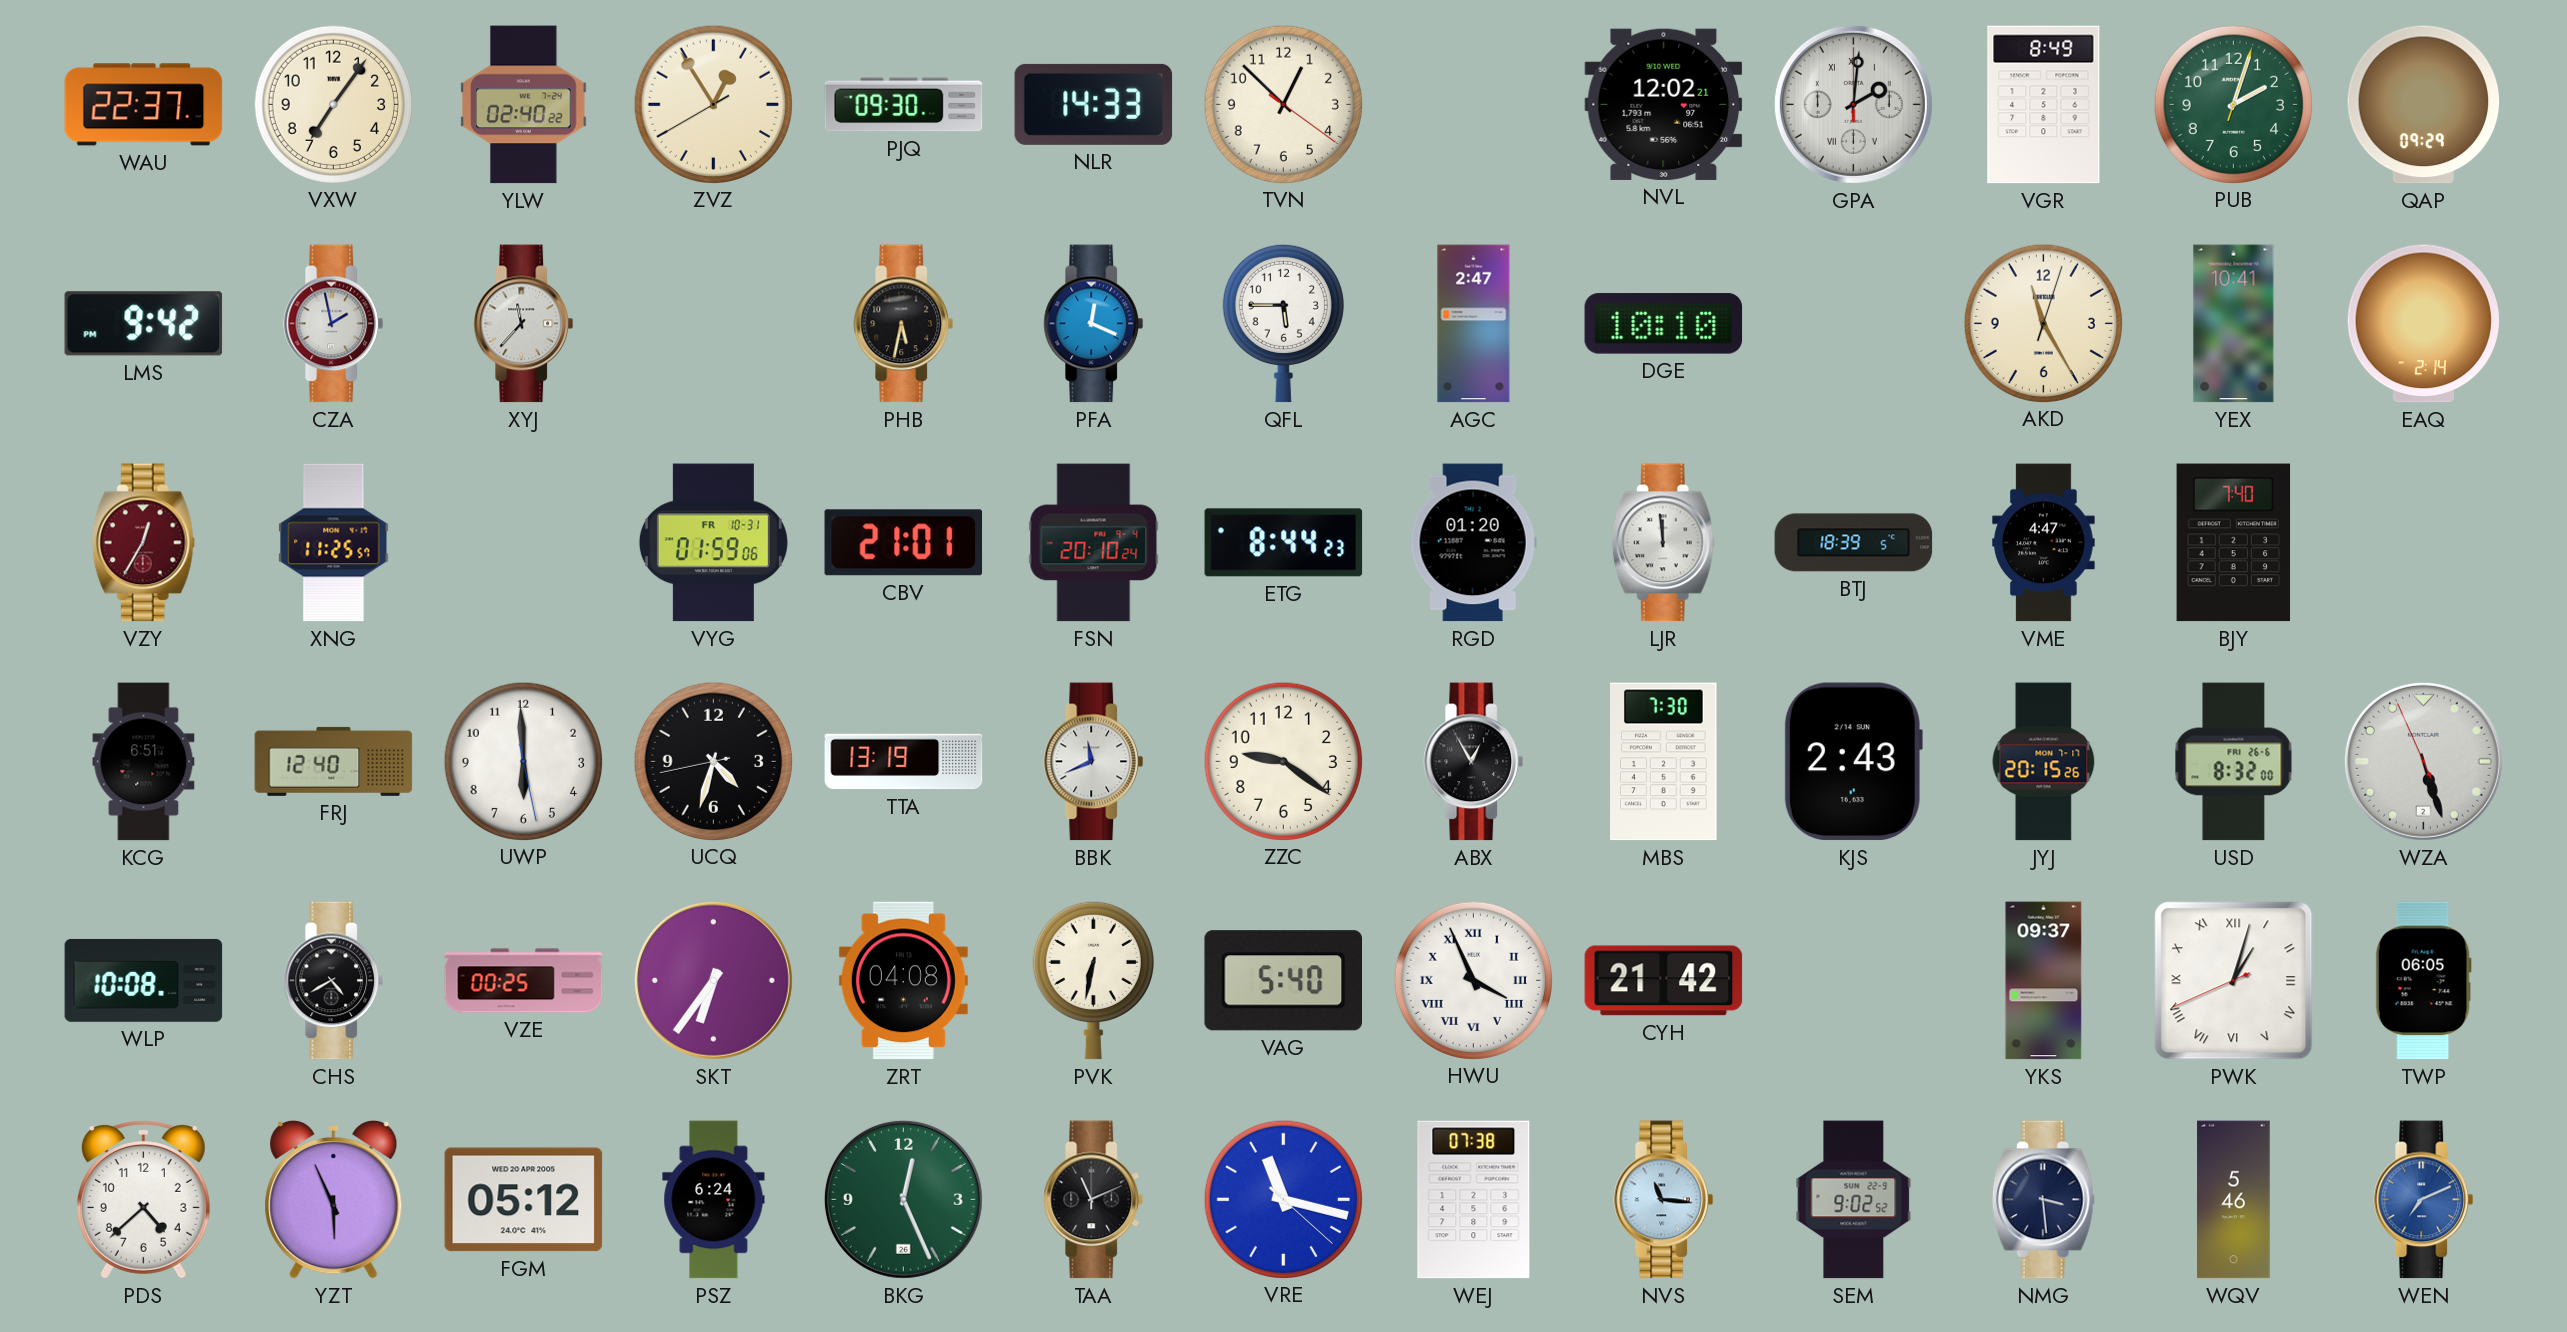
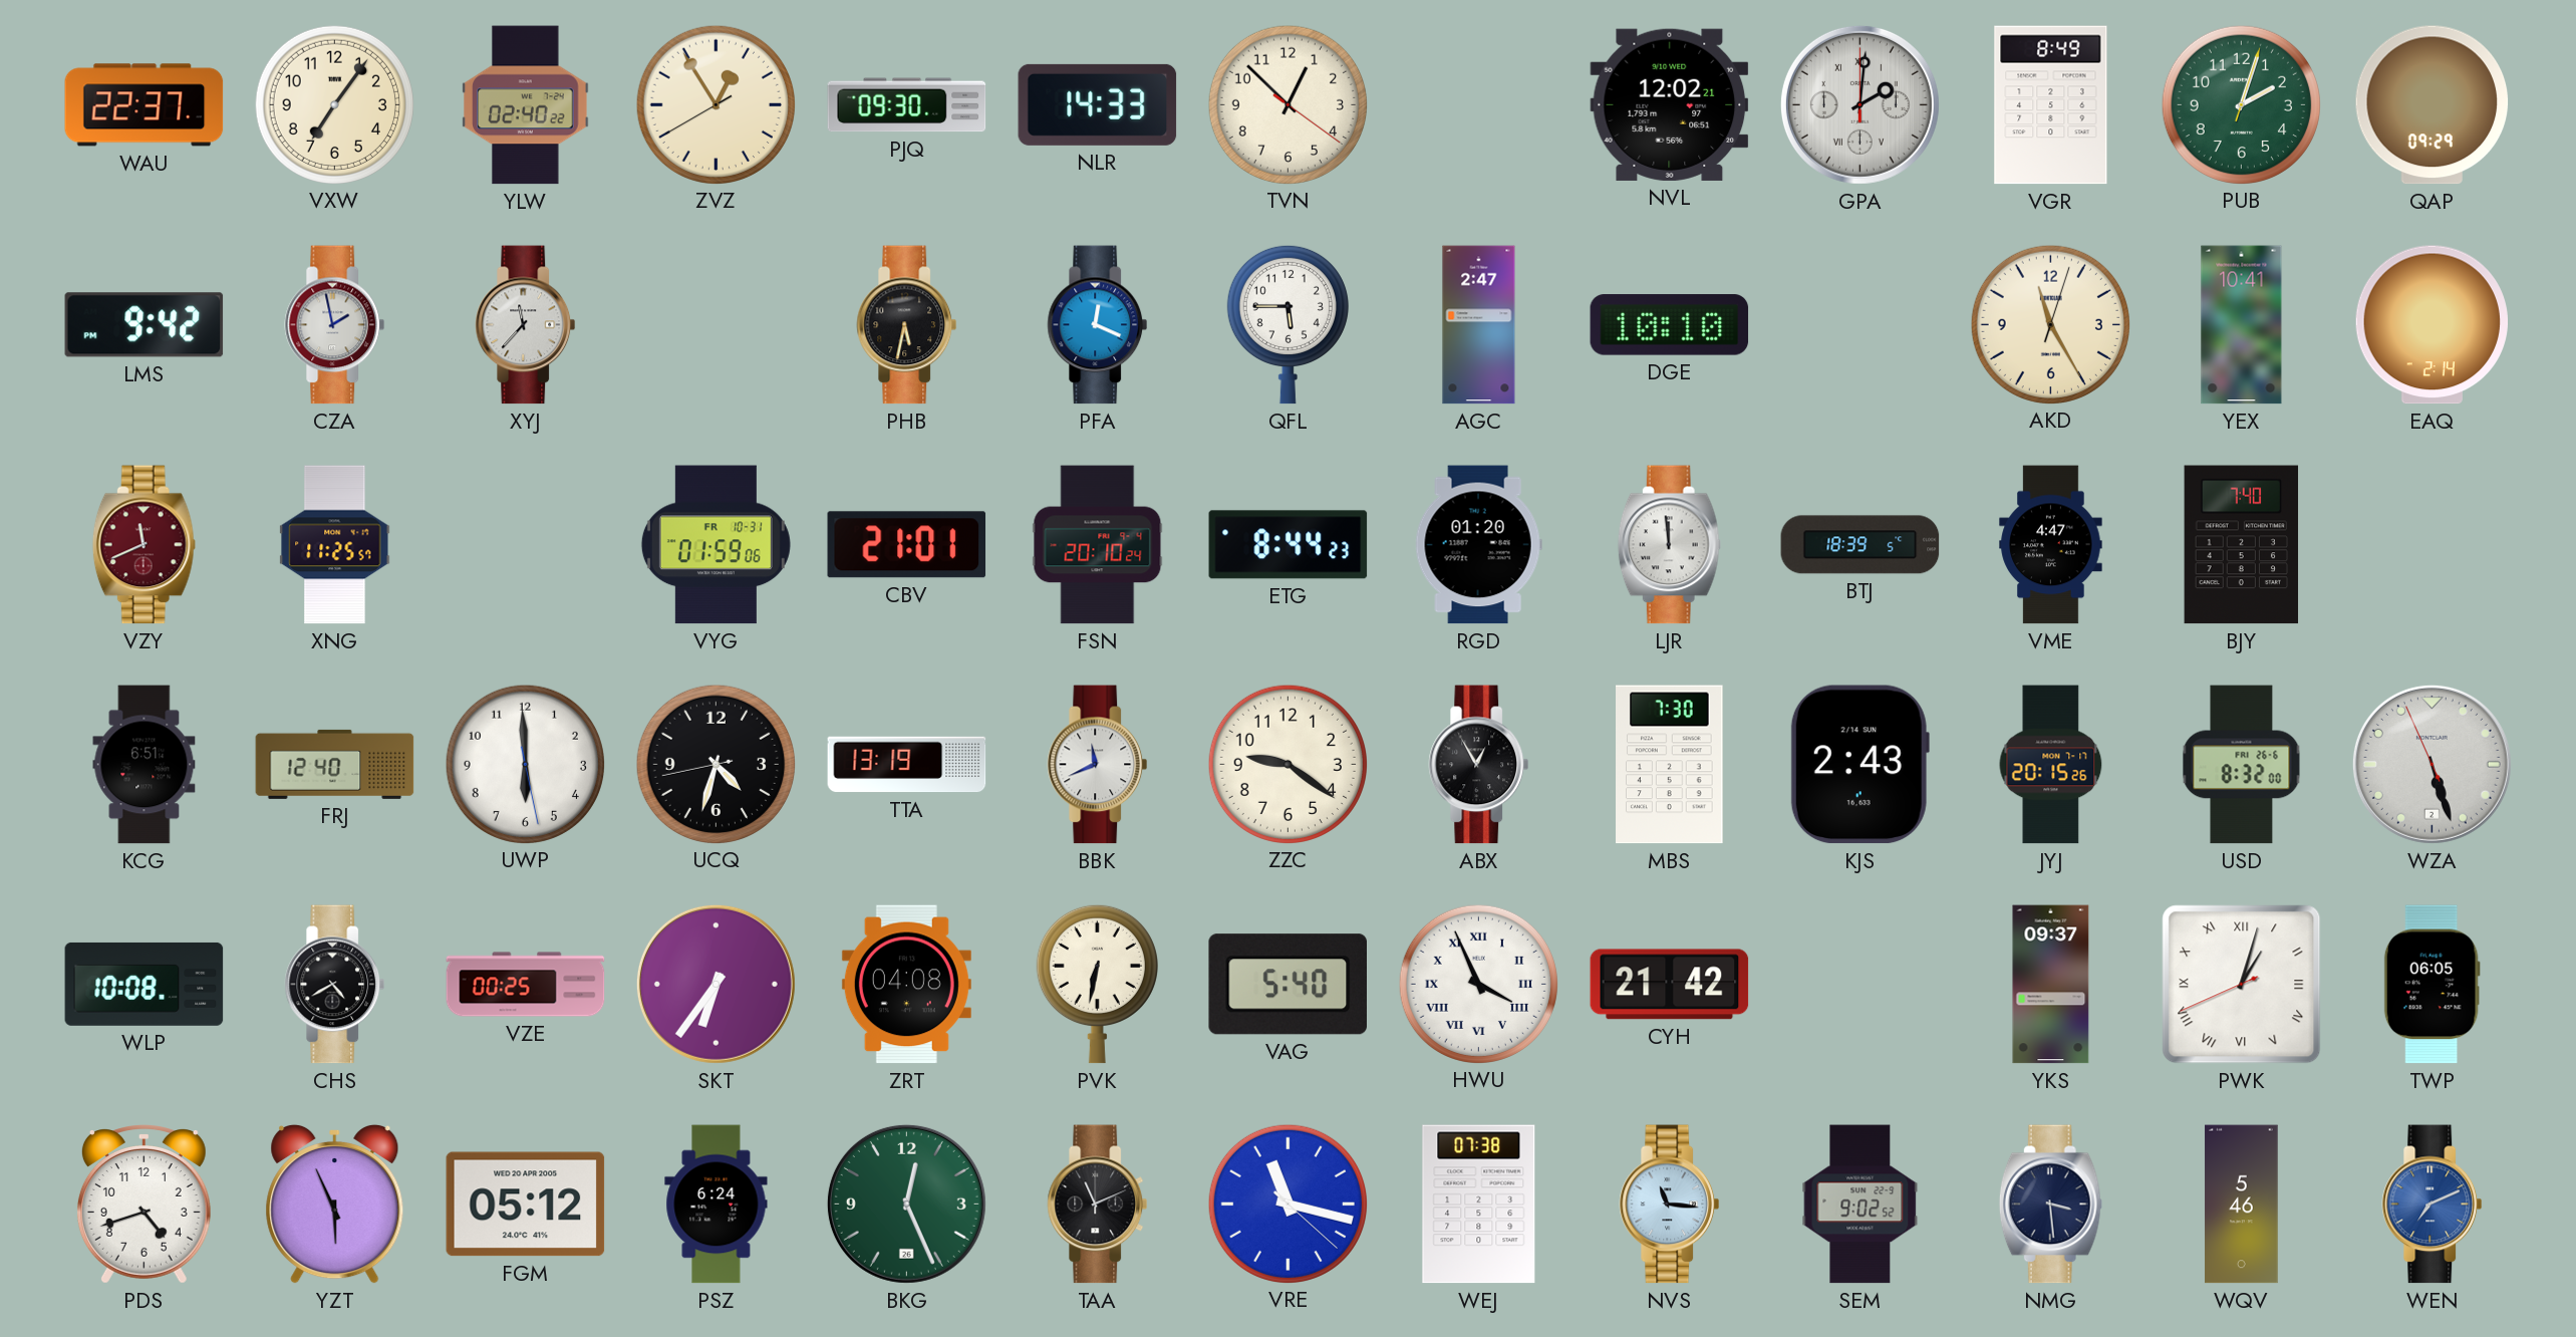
VZY: 12:35 -> 11:41
PDS: 4:38 -> 4:42
